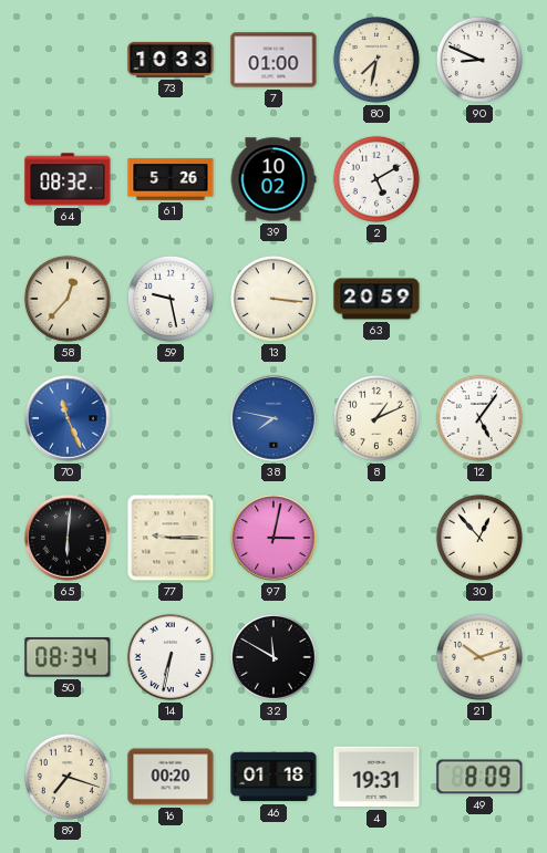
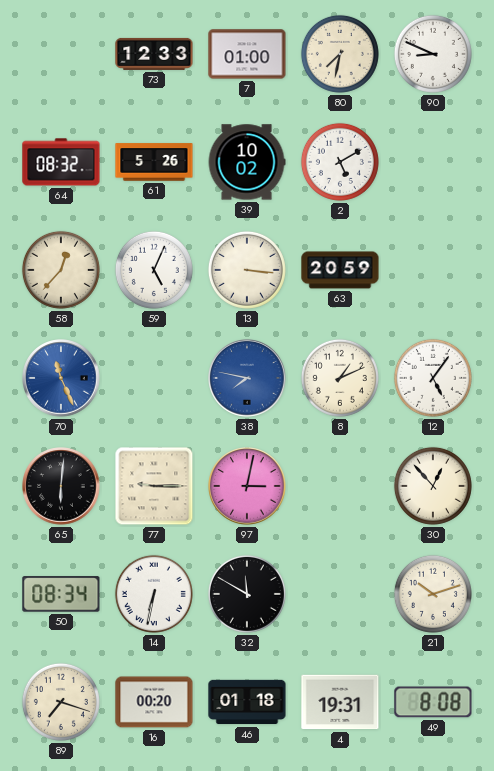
73: 10:33 -> 12:33
59: 9:28 -> 5:04
49: 8:09 -> 8:08
